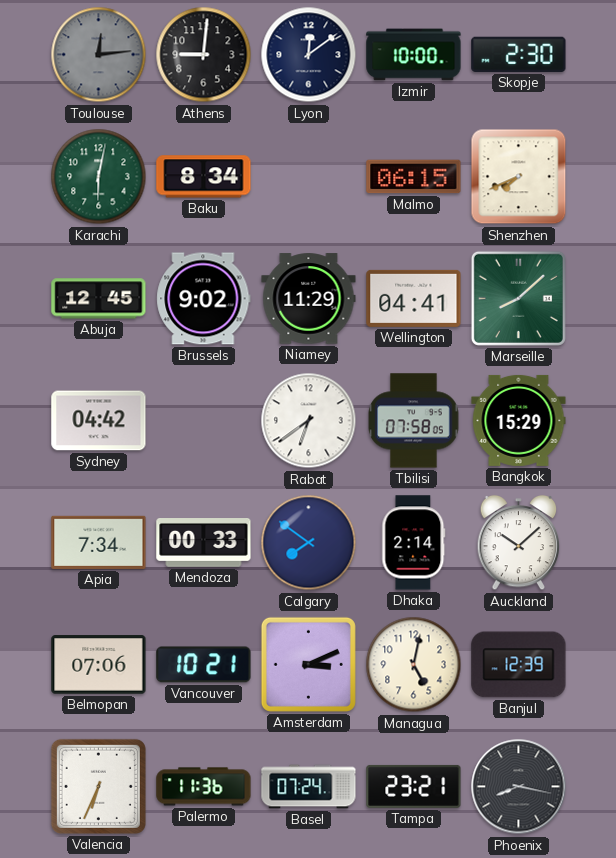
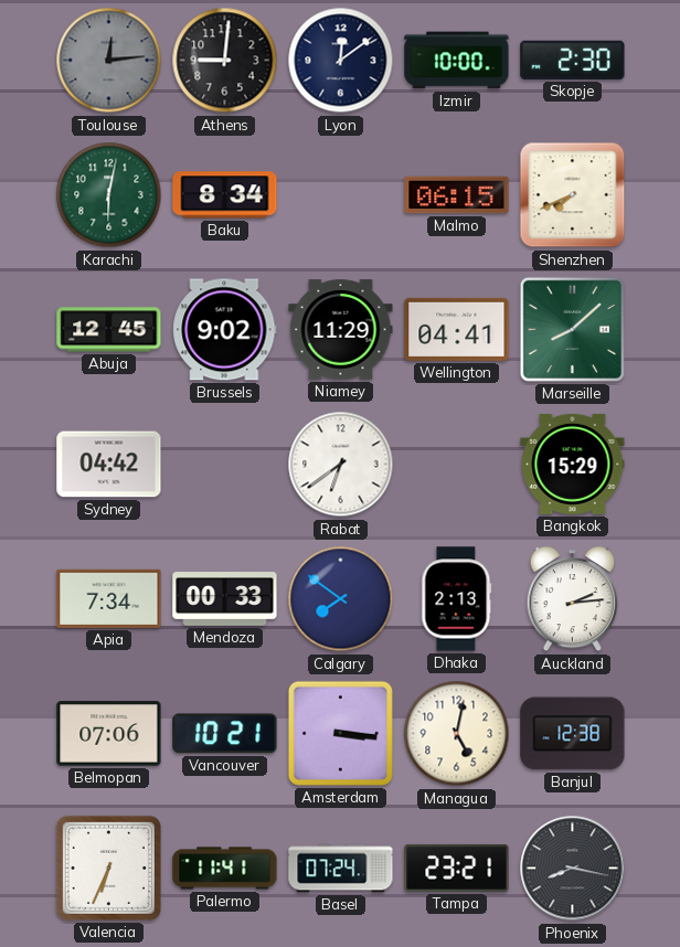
Tbilisi: 07:58 -> none
Dhaka: 2:14 -> 2:13
Auckland: 10:08 -> 2:14
Amsterdam: 3:11 -> 3:16
Banjul: 12:39 -> 12:38
Palermo: 11:36 -> 11:41
